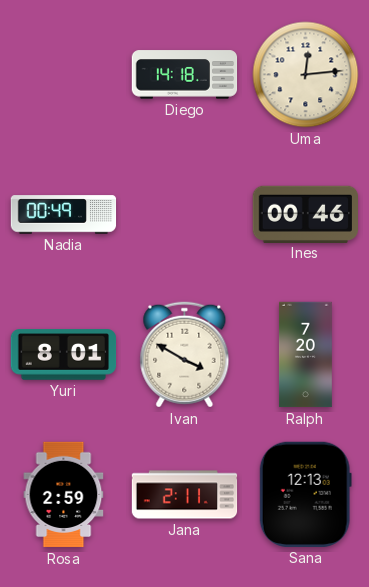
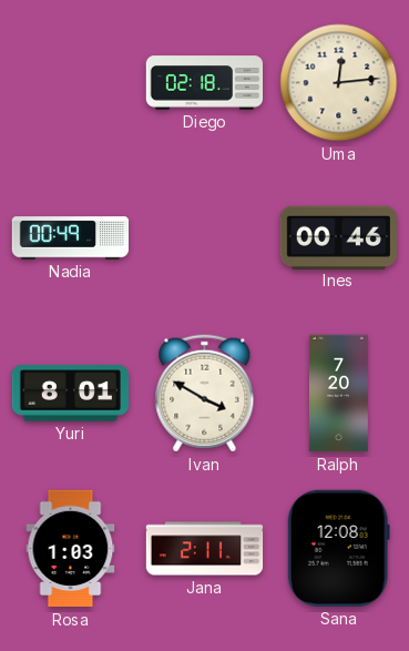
Diego: 14:18 -> 02:18
Rosa: 2:59 -> 1:03
Sana: 12:13 -> 12:08
